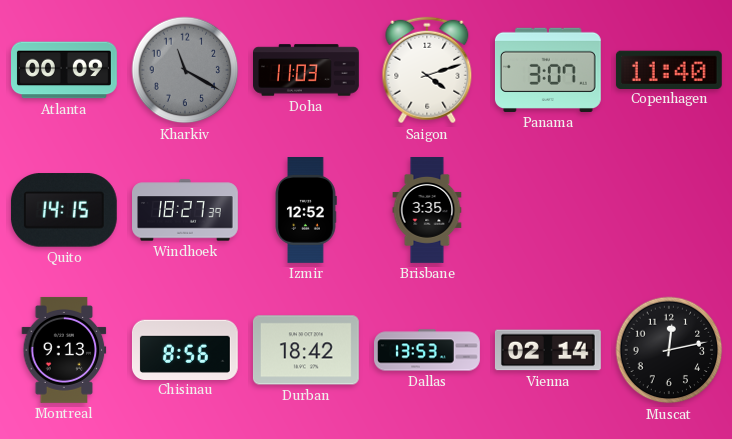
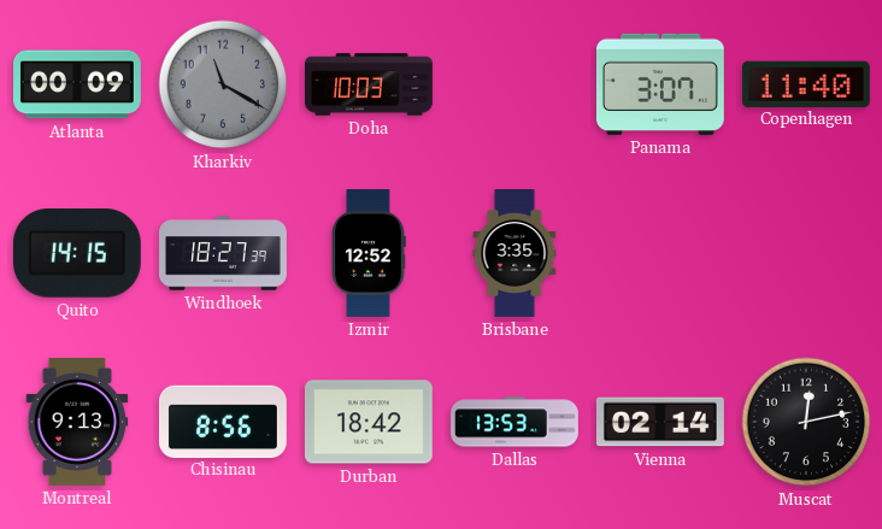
Doha: 11:03 -> 10:03
Saigon: 4:12 -> none
